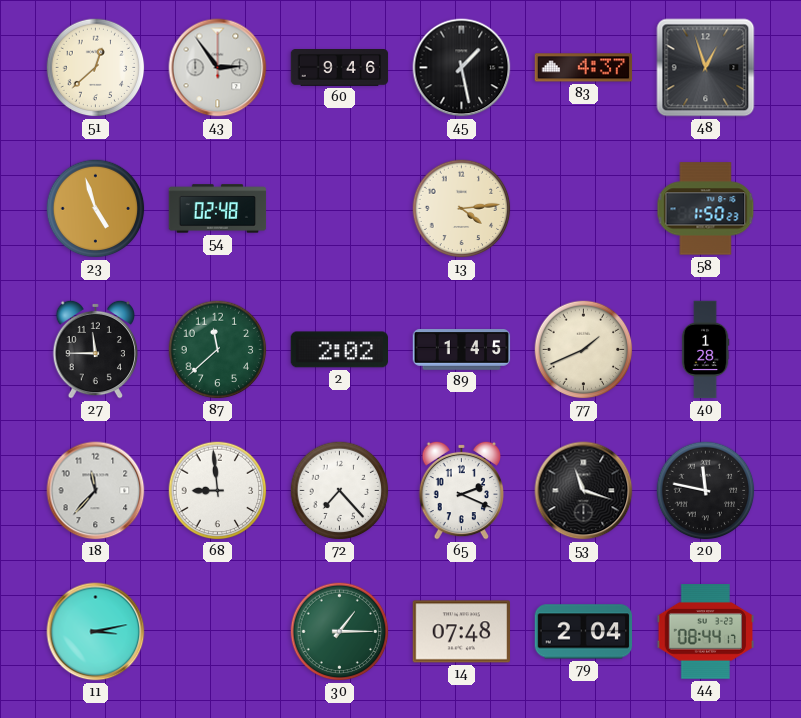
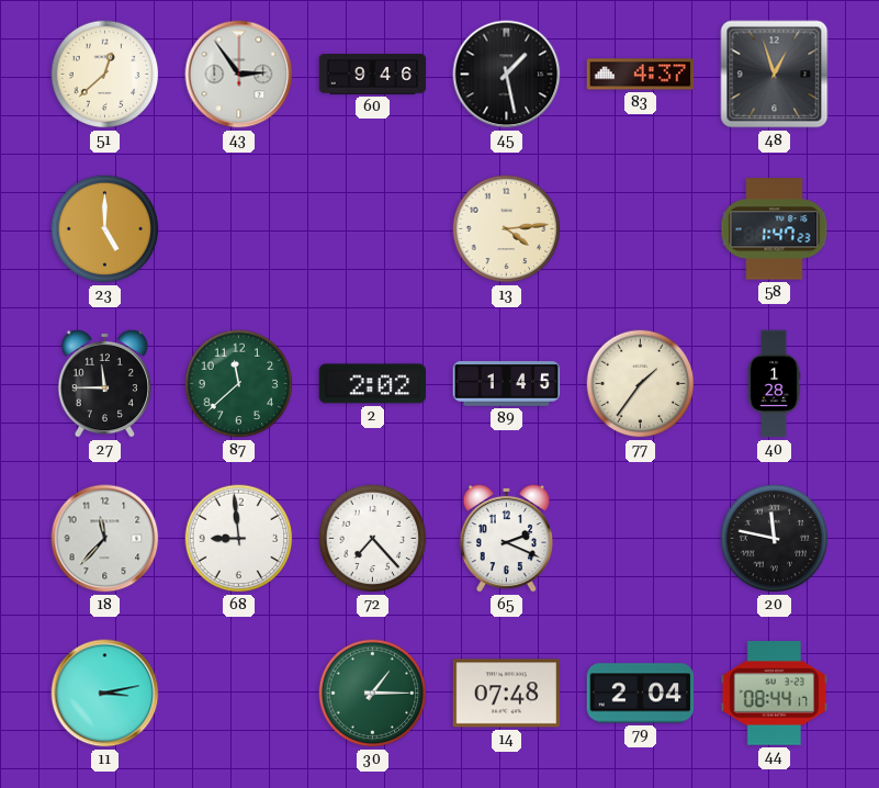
23: 4:57 -> 5:00
54: 02:48 -> none
58: 1:50 -> 1:47
77: 1:41 -> 1:36
53: 11:18 -> none
